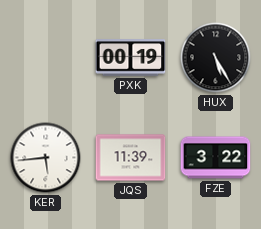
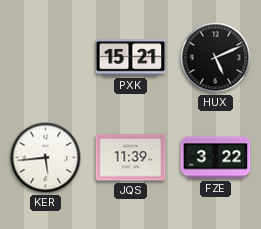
PXK: 00:19 -> 15:21
HUX: 5:25 -> 5:11
